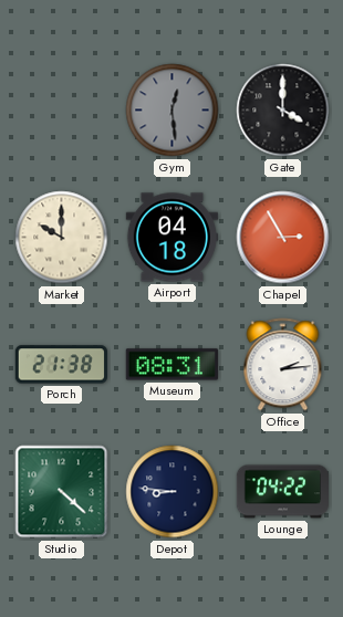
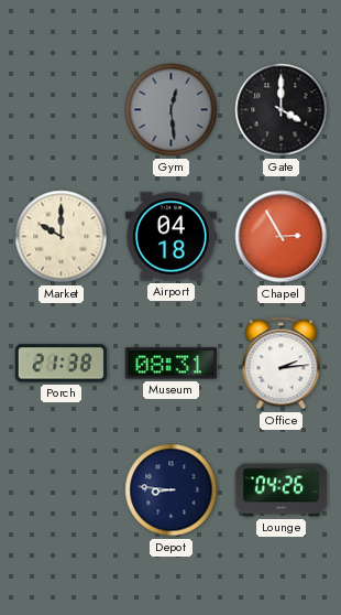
Studio: 4:22 -> none
Lounge: 04:22 -> 04:26
